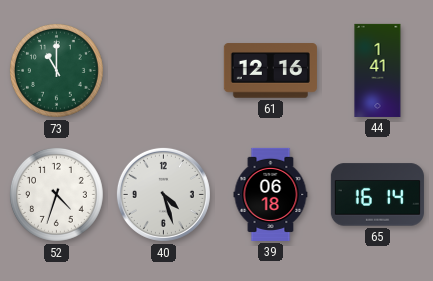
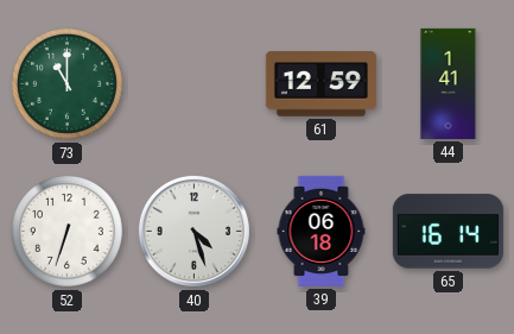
61: 12:16 -> 12:59
52: 4:33 -> 6:33
